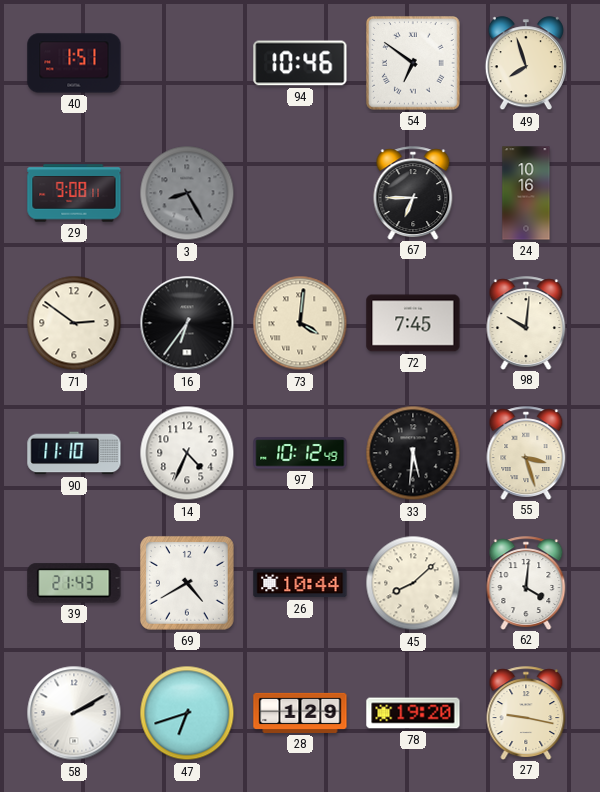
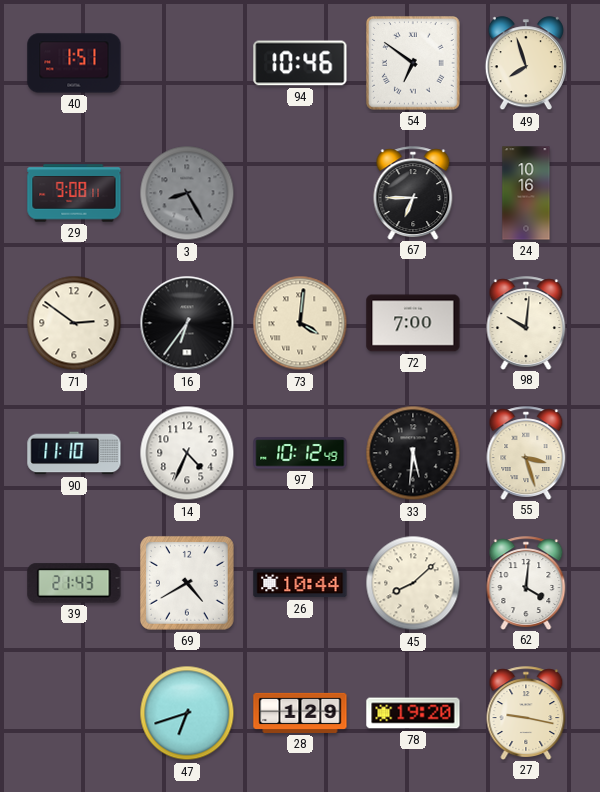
72: 7:45 -> 7:00
58: 2:10 -> none
